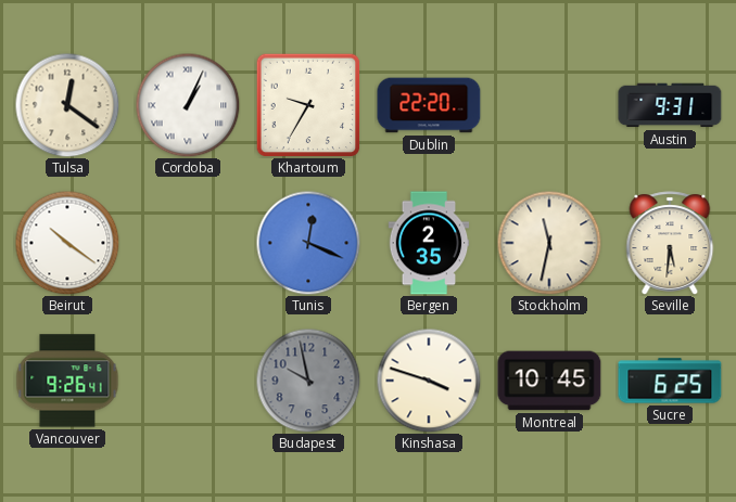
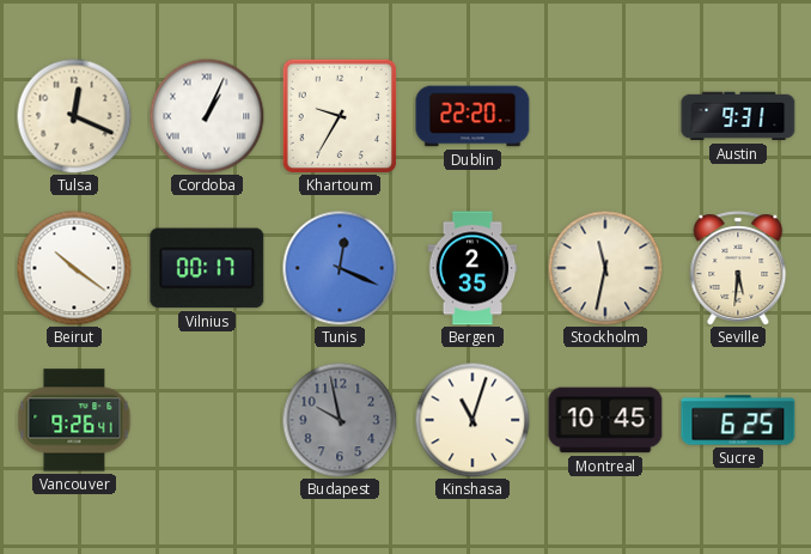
Tulsa: 12:21 -> 12:19
Vilnius: none -> 00:17
Kinshasa: 3:48 -> 11:03
